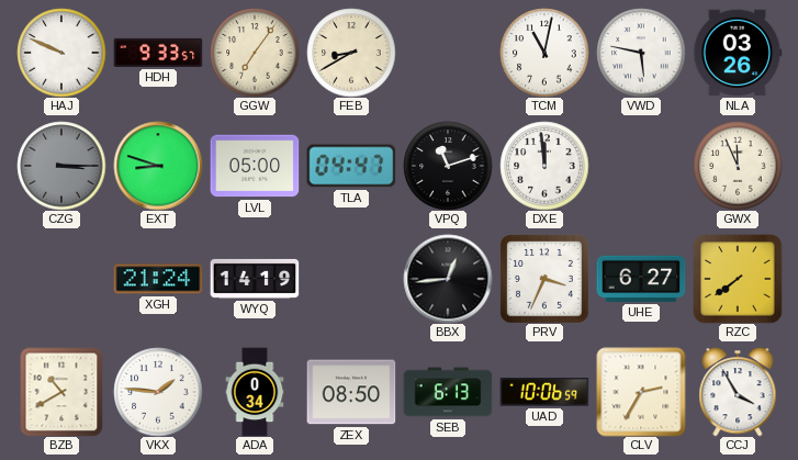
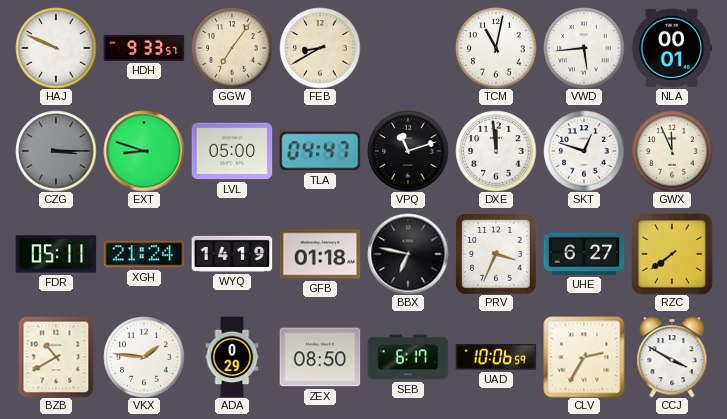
VWD: 5:47 -> 5:44
NLA: 03:26 -> 00:01
SKT: none -> 12:48
FDR: none -> 05:11
GFB: none -> 01:18
BBX: 12:44 -> 6:47
ADA: 0:34 -> 0:29
SEB: 6:13 -> 6:17
CCJ: 3:55 -> 3:50
